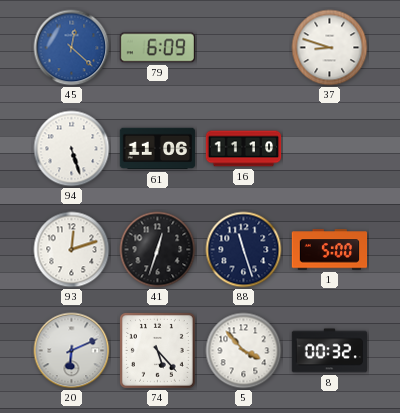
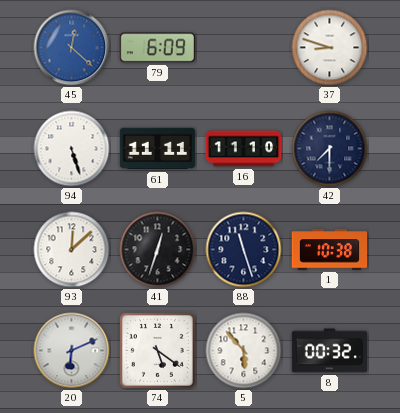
61: 11:06 -> 11:11
42: none -> 7:30
93: 12:12 -> 12:08
1: 5:00 -> 10:38
74: 5:23 -> 5:21
5: 3:53 -> 5:53
